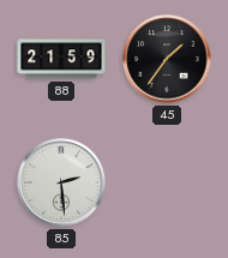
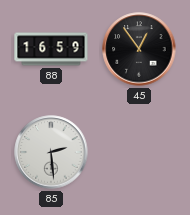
88: 21:59 -> 16:59
45: 1:36 -> 12:54
